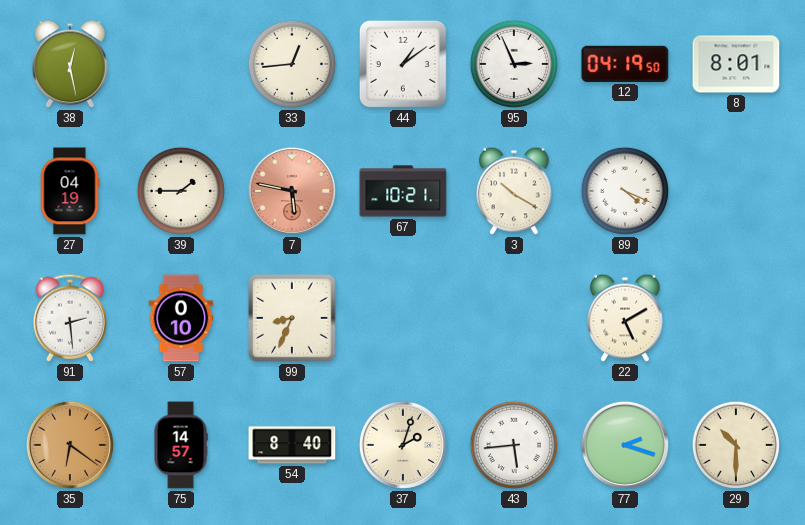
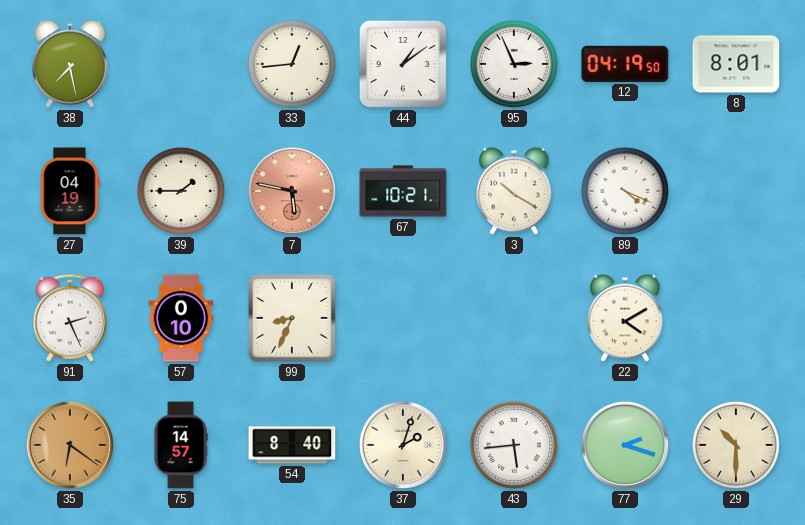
38: 12:28 -> 7:28
91: 2:29 -> 2:26
22: 5:10 -> 4:10
